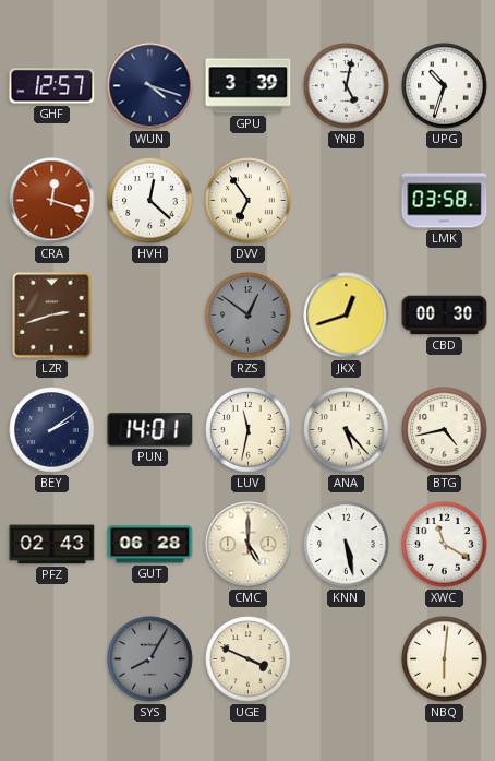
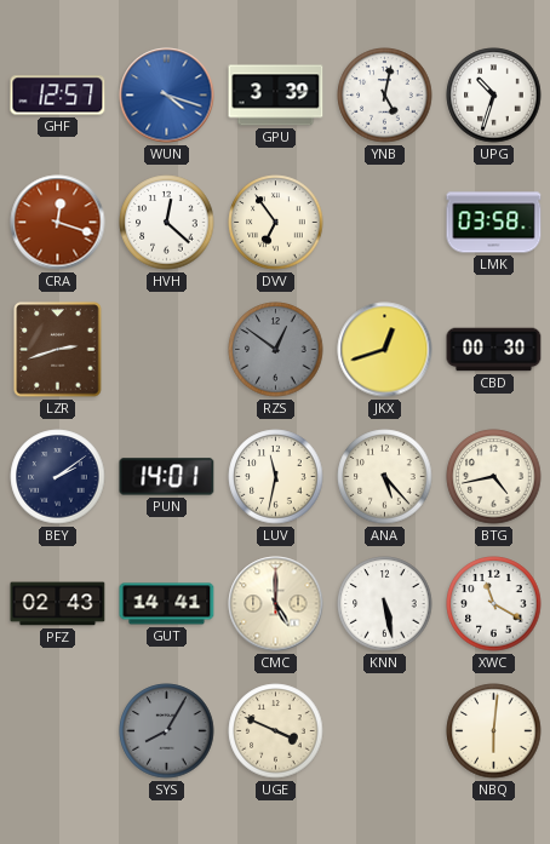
WUN dial: navy -> blue
GUT: 06:28 -> 14:41
